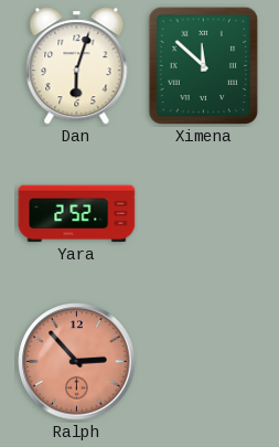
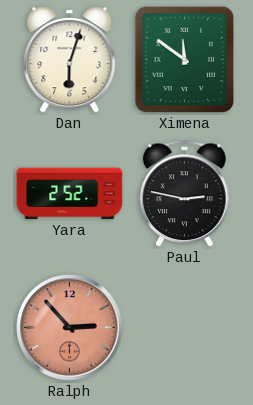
Ximena: 11:52 -> 11:51
Paul: none -> 2:47
